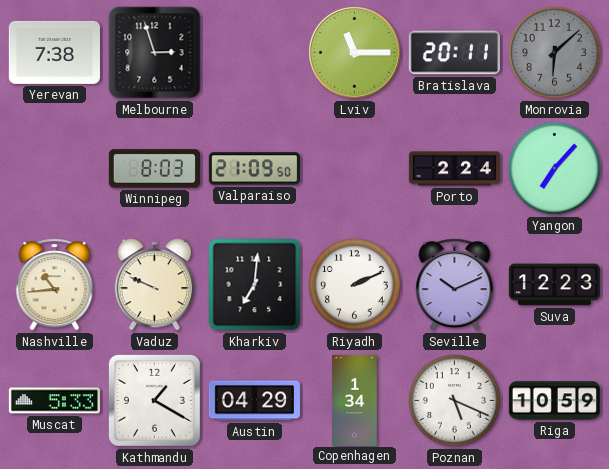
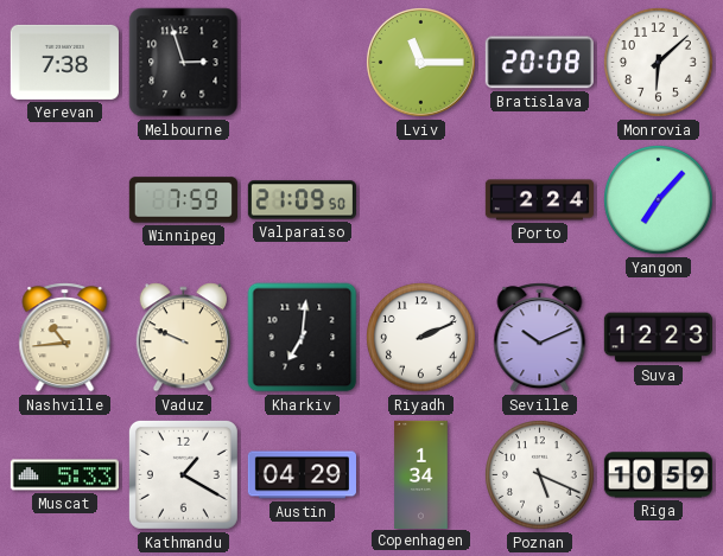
Bratislava: 20:11 -> 20:08
Monrovia dial: grey -> white
Winnipeg: 8:03 -> 7:59
